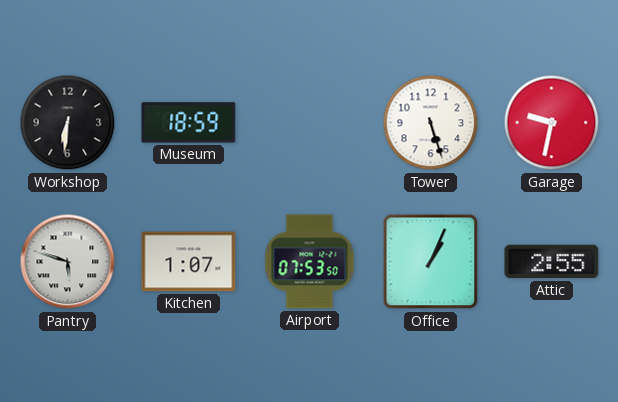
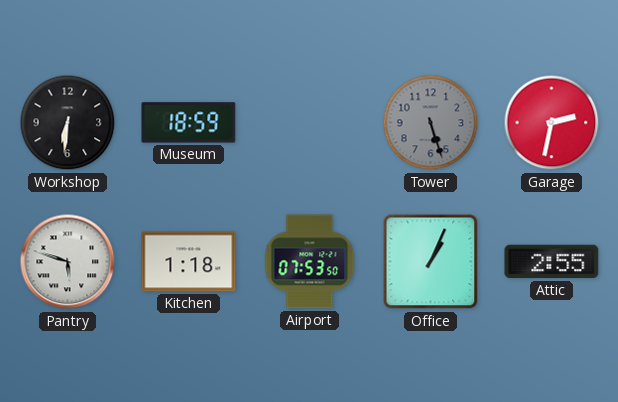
Tower dial: white -> grey
Garage: 9:32 -> 2:32
Kitchen: 1:07 -> 1:18
